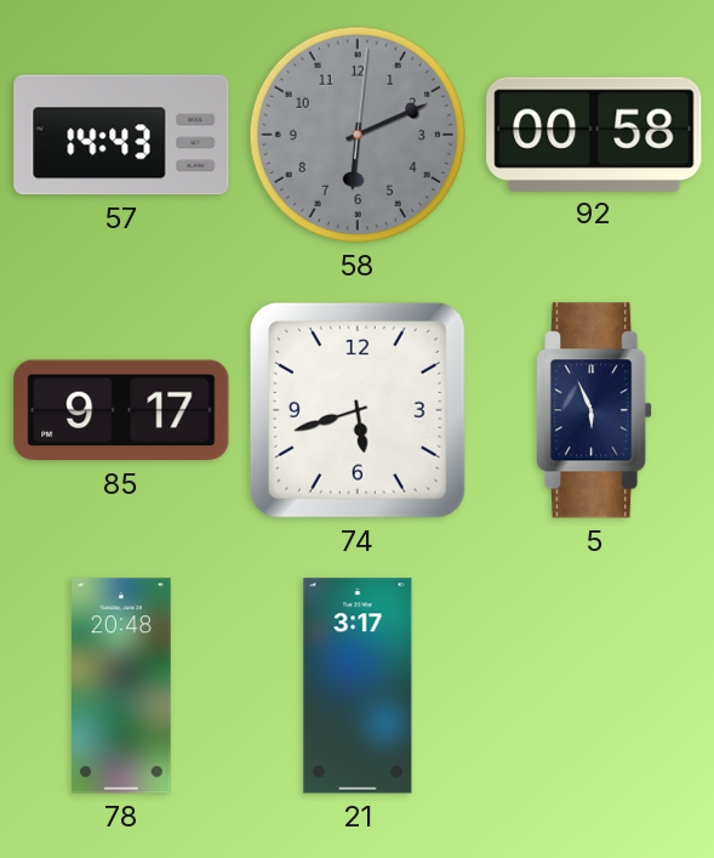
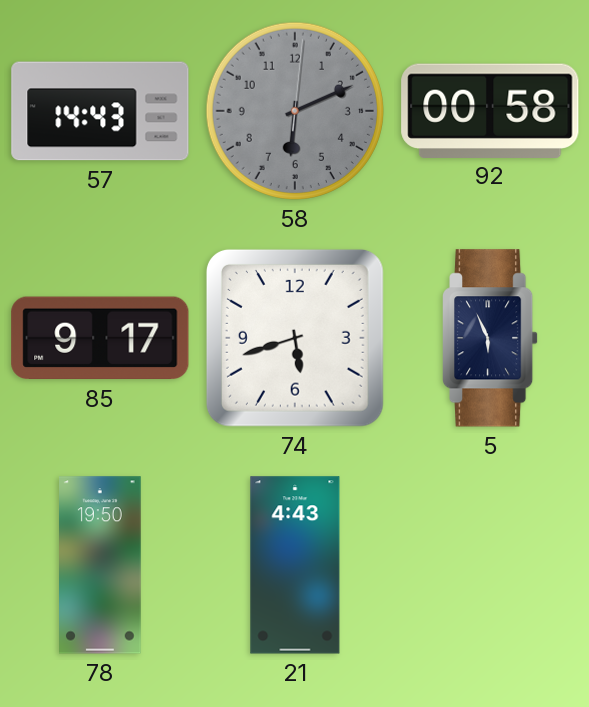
78: 20:48 -> 19:50
21: 3:17 -> 4:43
